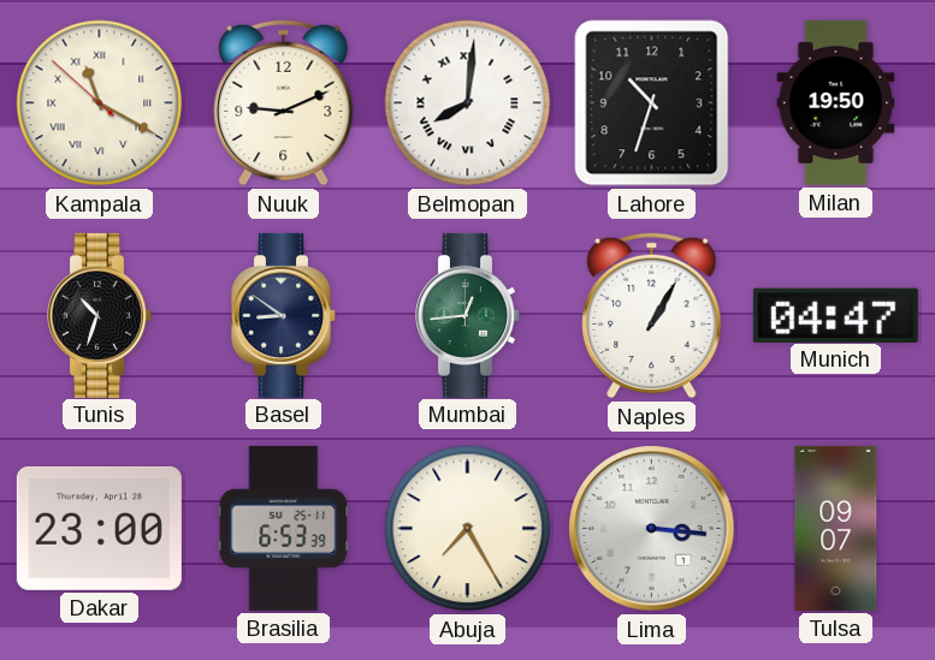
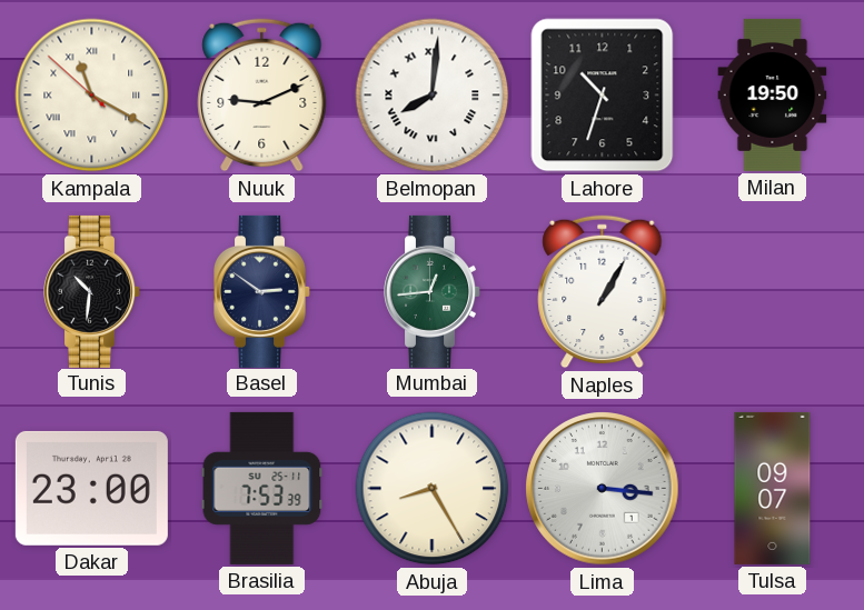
Tunis: 10:33 -> 10:31
Basel: 8:51 -> 2:51
Munich: 04:47 -> none
Brasilia: 6:53 -> 7:53
Abuja: 7:25 -> 8:25
